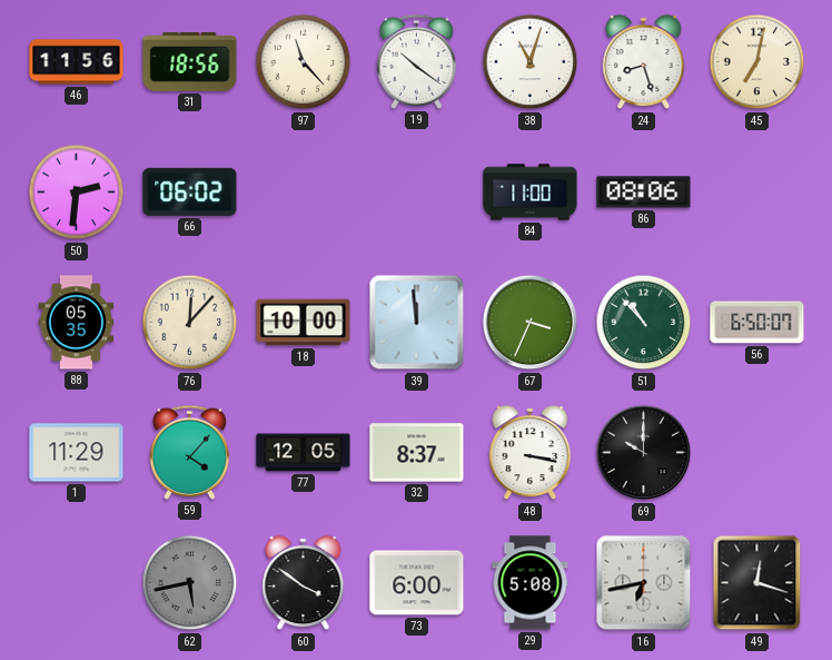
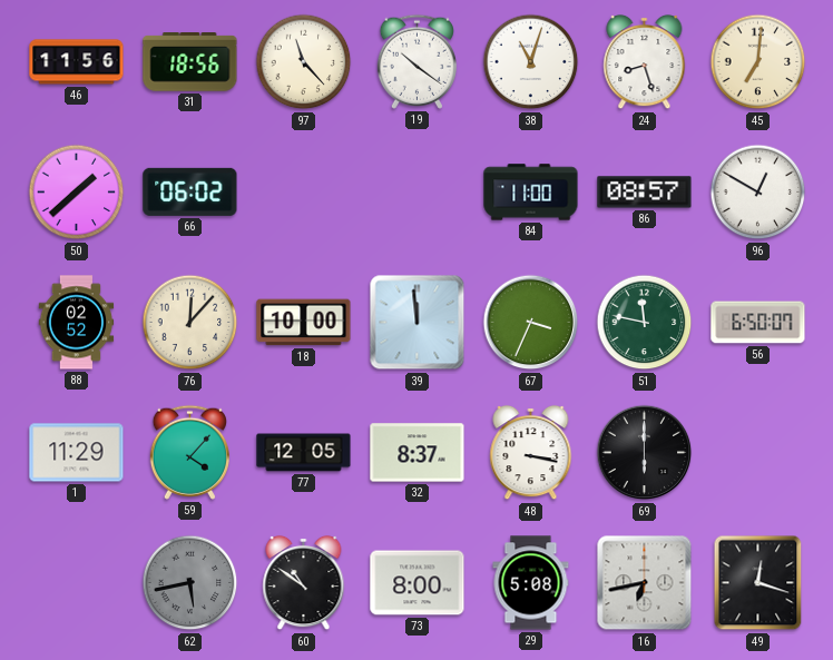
45: 7:02 -> 7:01
50: 2:31 -> 1:38
86: 08:06 -> 08:57
96: none -> 12:50
88: 05:35 -> 02:52
51: 10:53 -> 11:47
69: 10:00 -> 6:00
60: 3:51 -> 10:51
73: 6:00 -> 8:00
